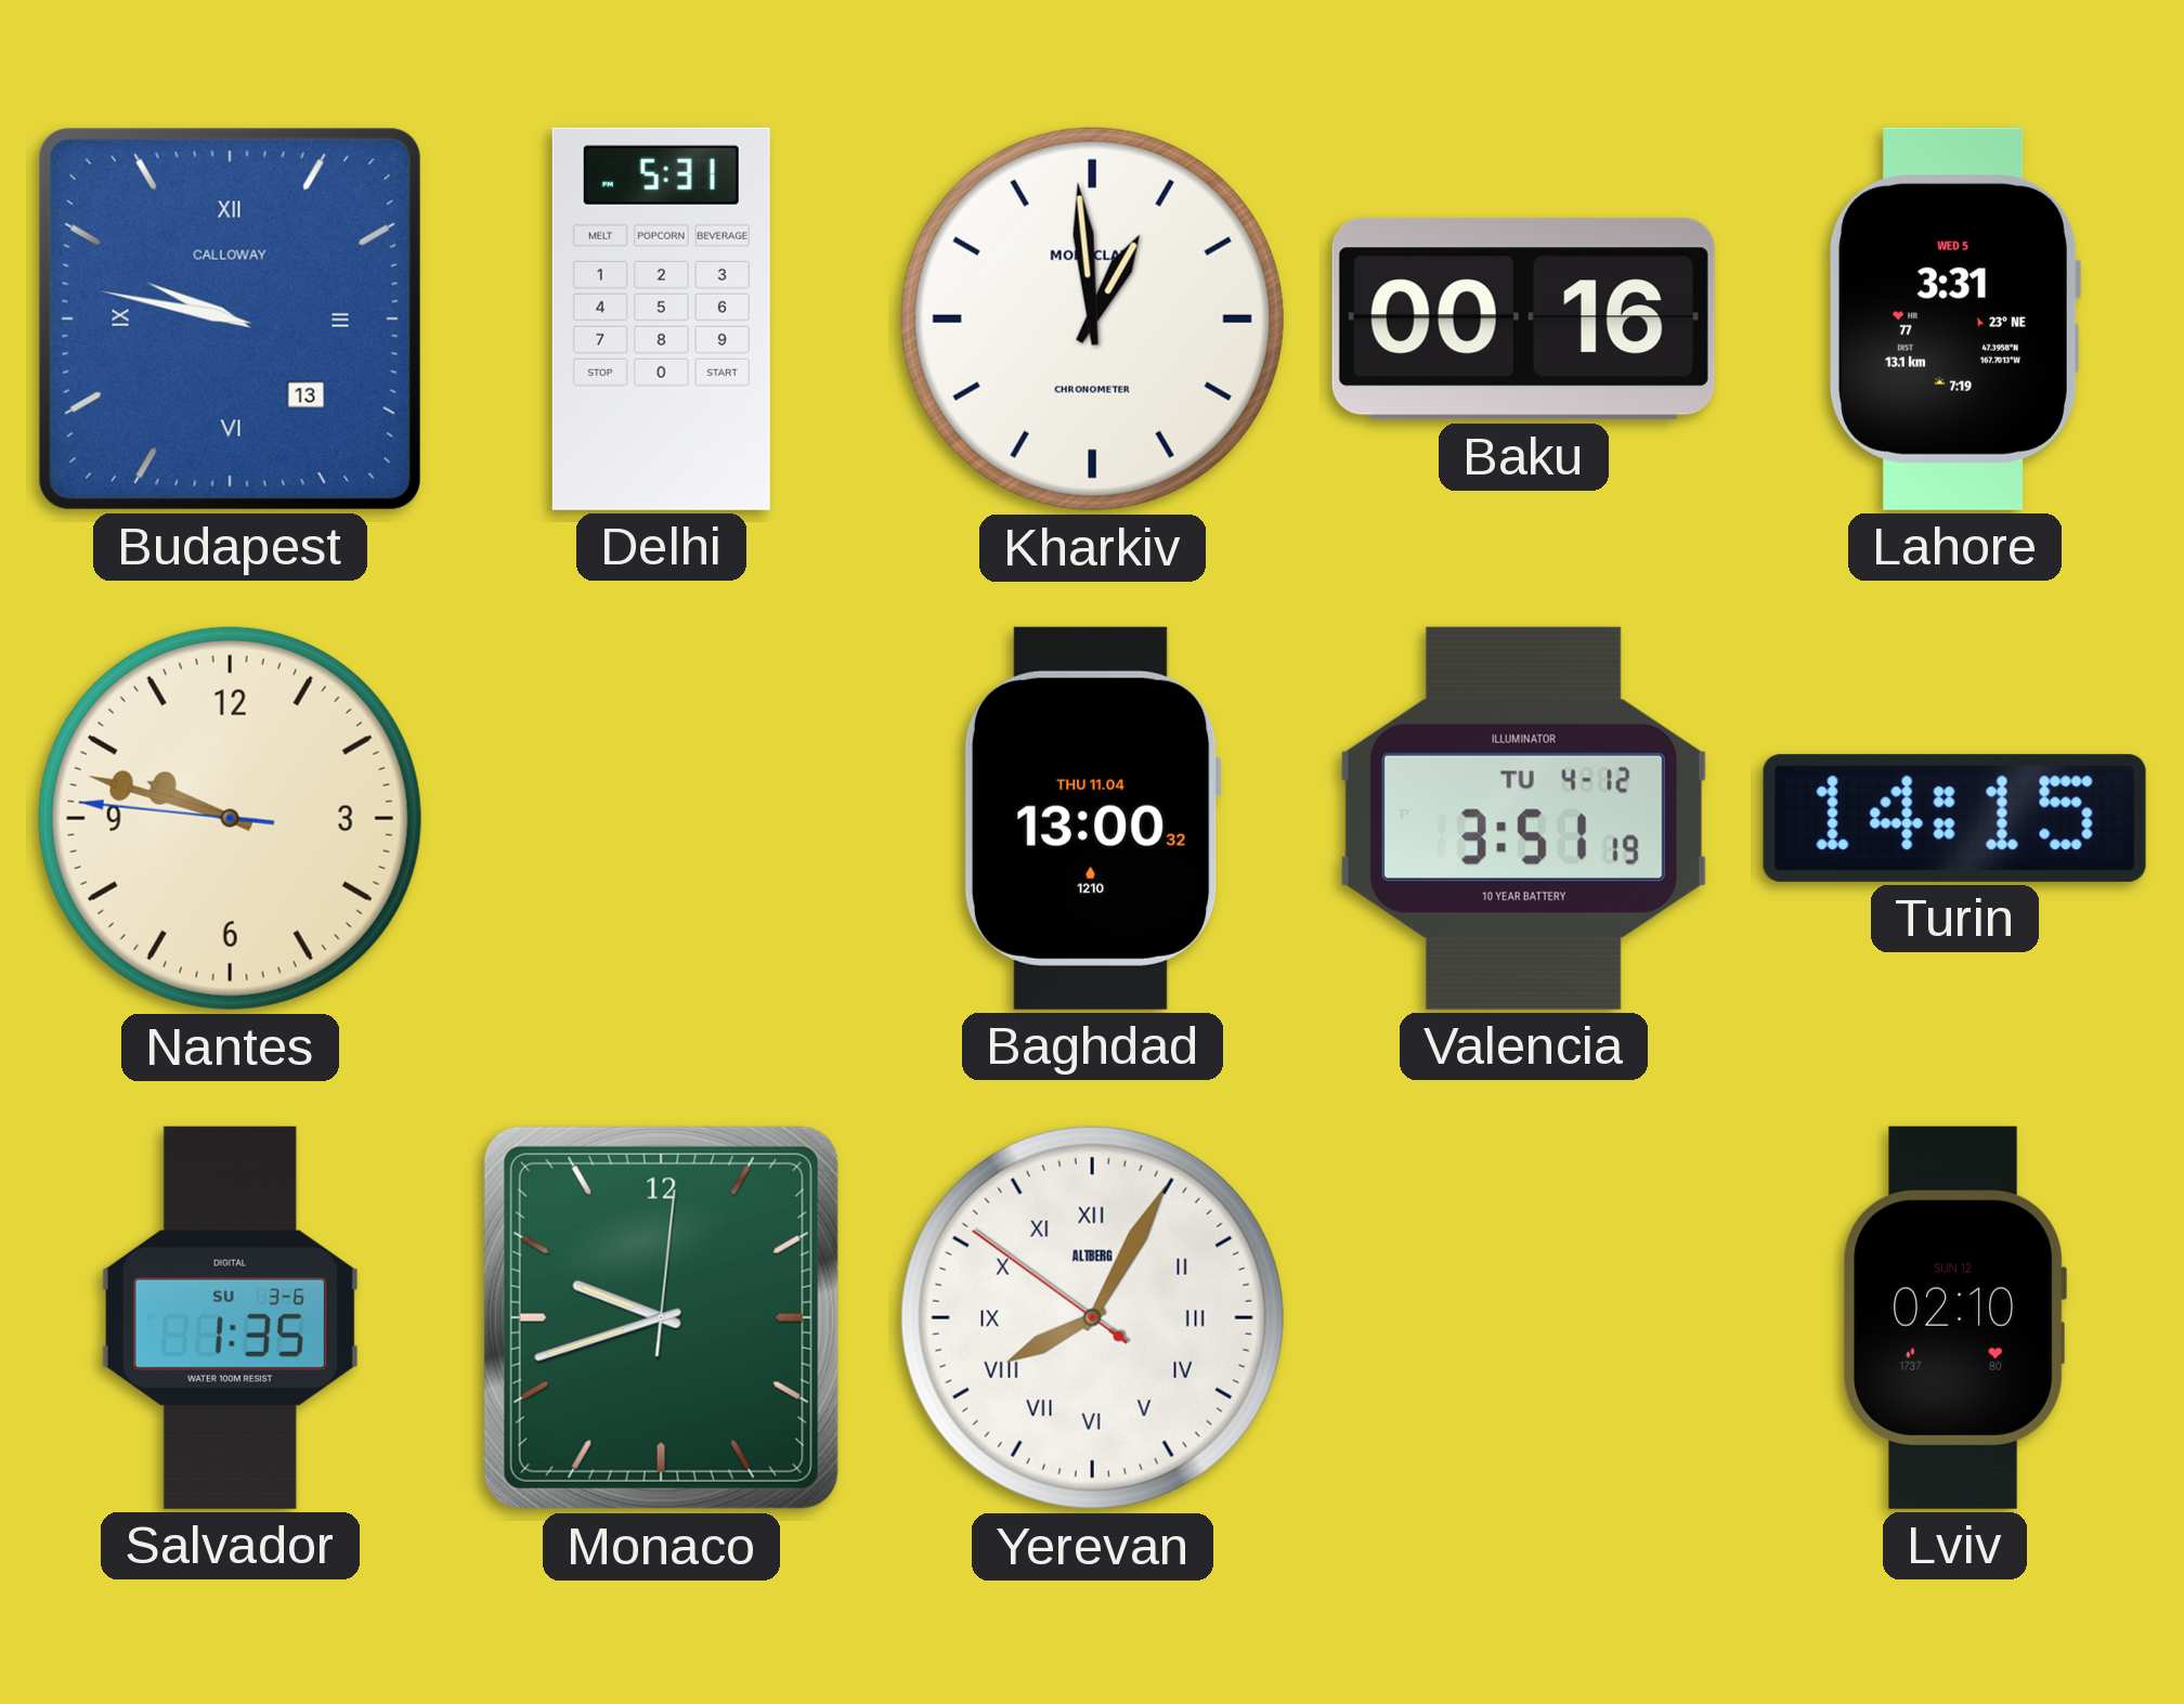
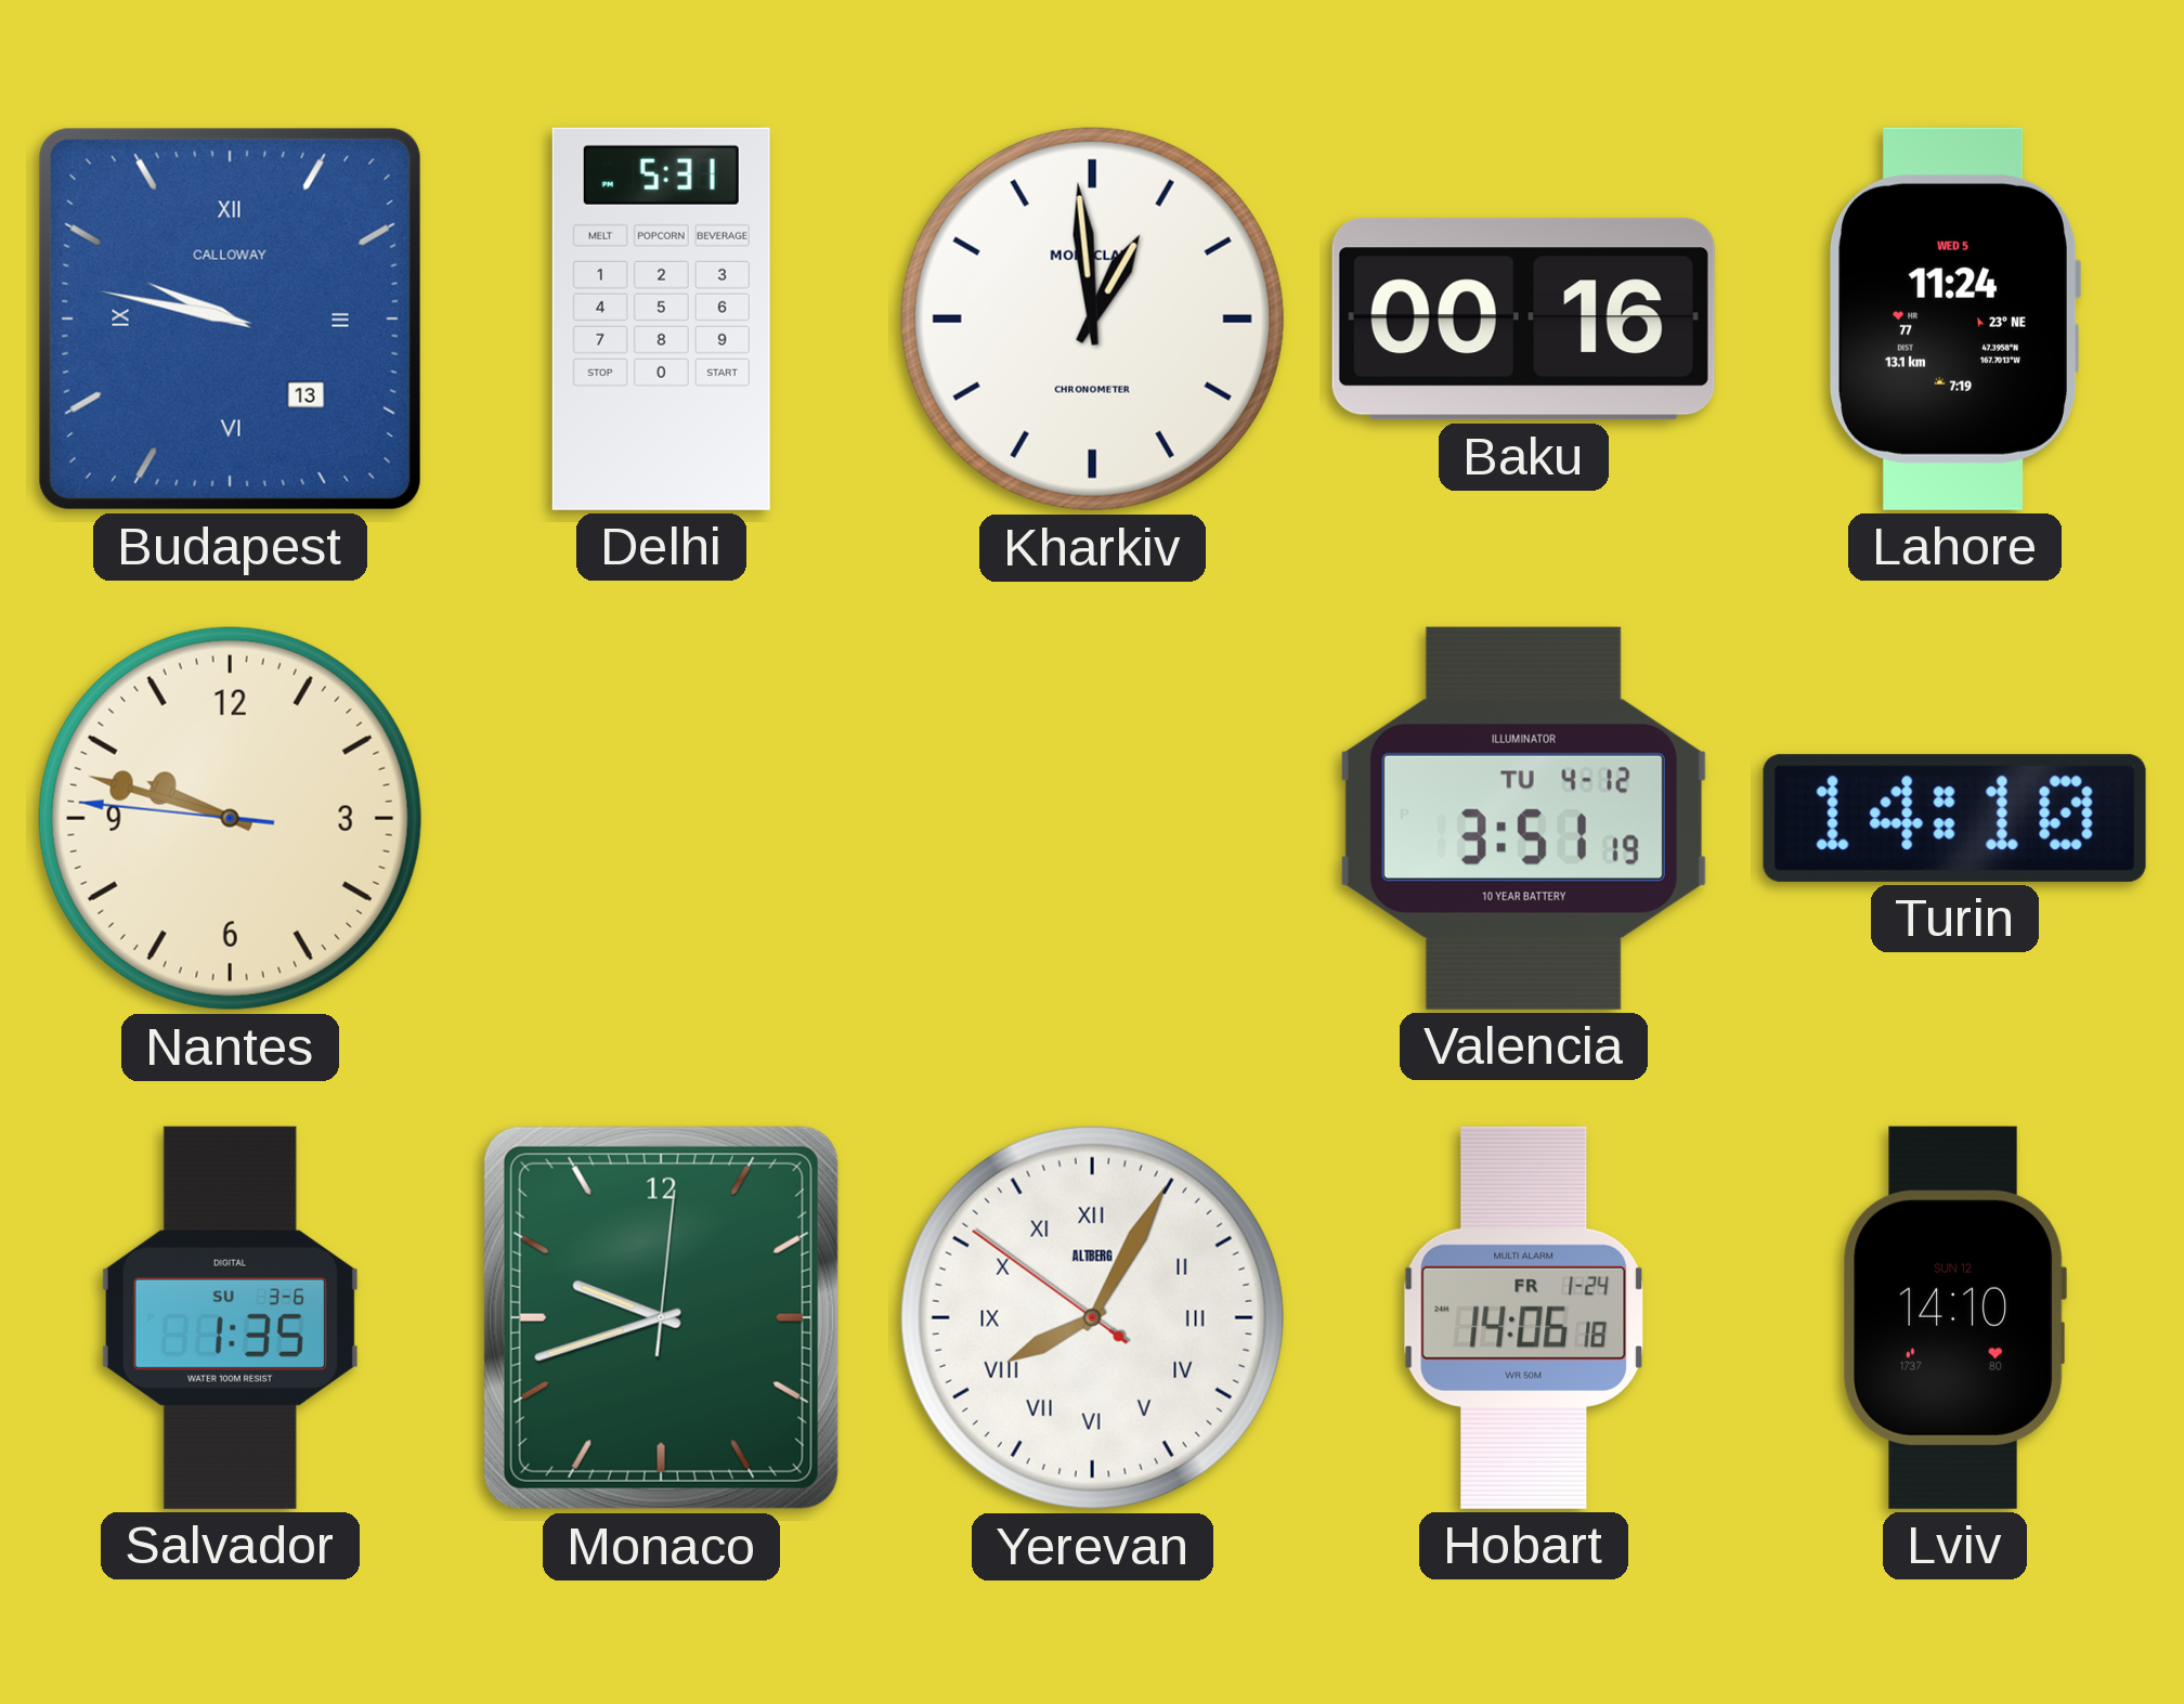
Lahore: 3:31 -> 11:24
Baghdad: 13:00 -> none
Turin: 14:15 -> 14:10
Hobart: none -> 14:06
Lviv: 02:10 -> 14:10
